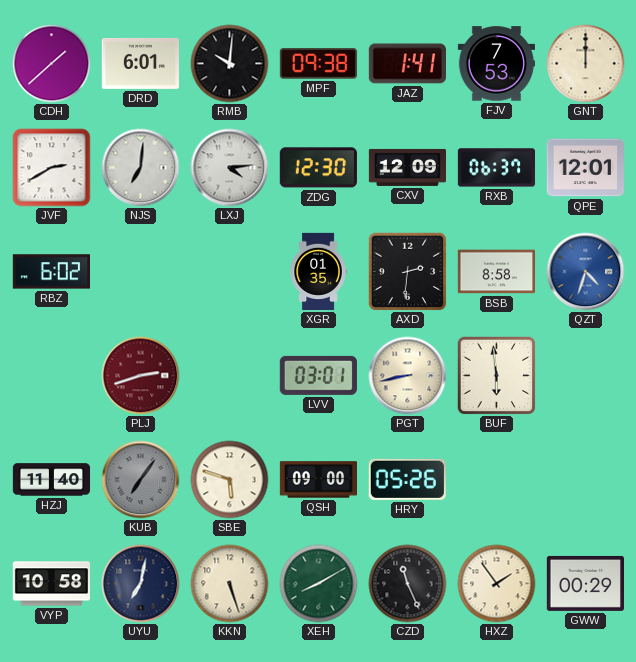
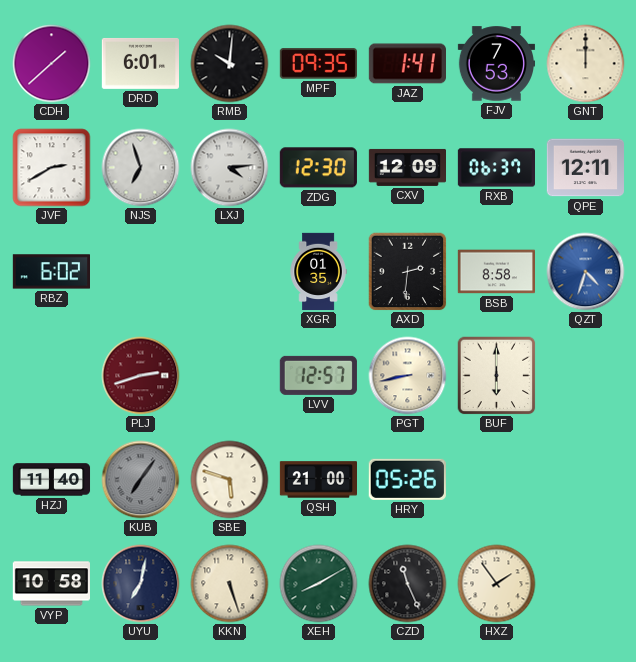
MPF: 09:38 -> 09:35
NJS: 7:01 -> 6:57
QPE: 12:01 -> 12:11
LVV: 03:01 -> 12:57
BUF: 5:59 -> 6:00
QSH: 09:00 -> 21:00
GWW: 00:29 -> none
